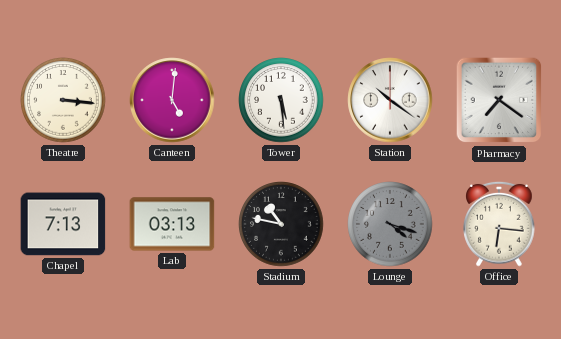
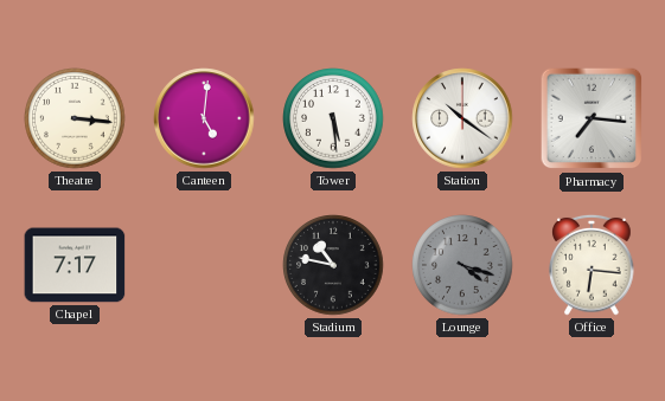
Pharmacy: 7:21 -> 7:16
Chapel: 7:13 -> 7:17
Lab: 03:13 -> none
